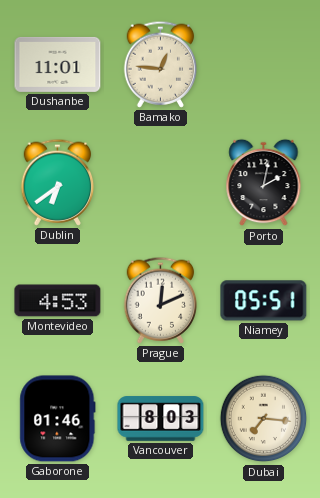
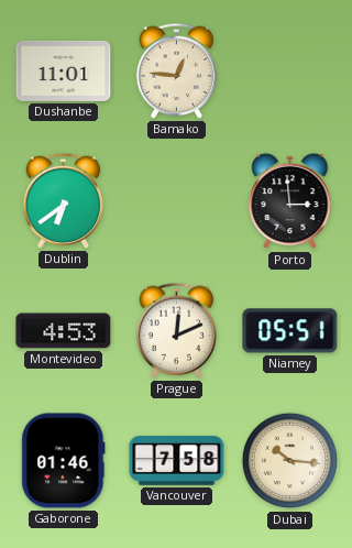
Porto: 2:02 -> 2:59
Vancouver: 8:03 -> 7:58
Dubai: 7:16 -> 10:16
